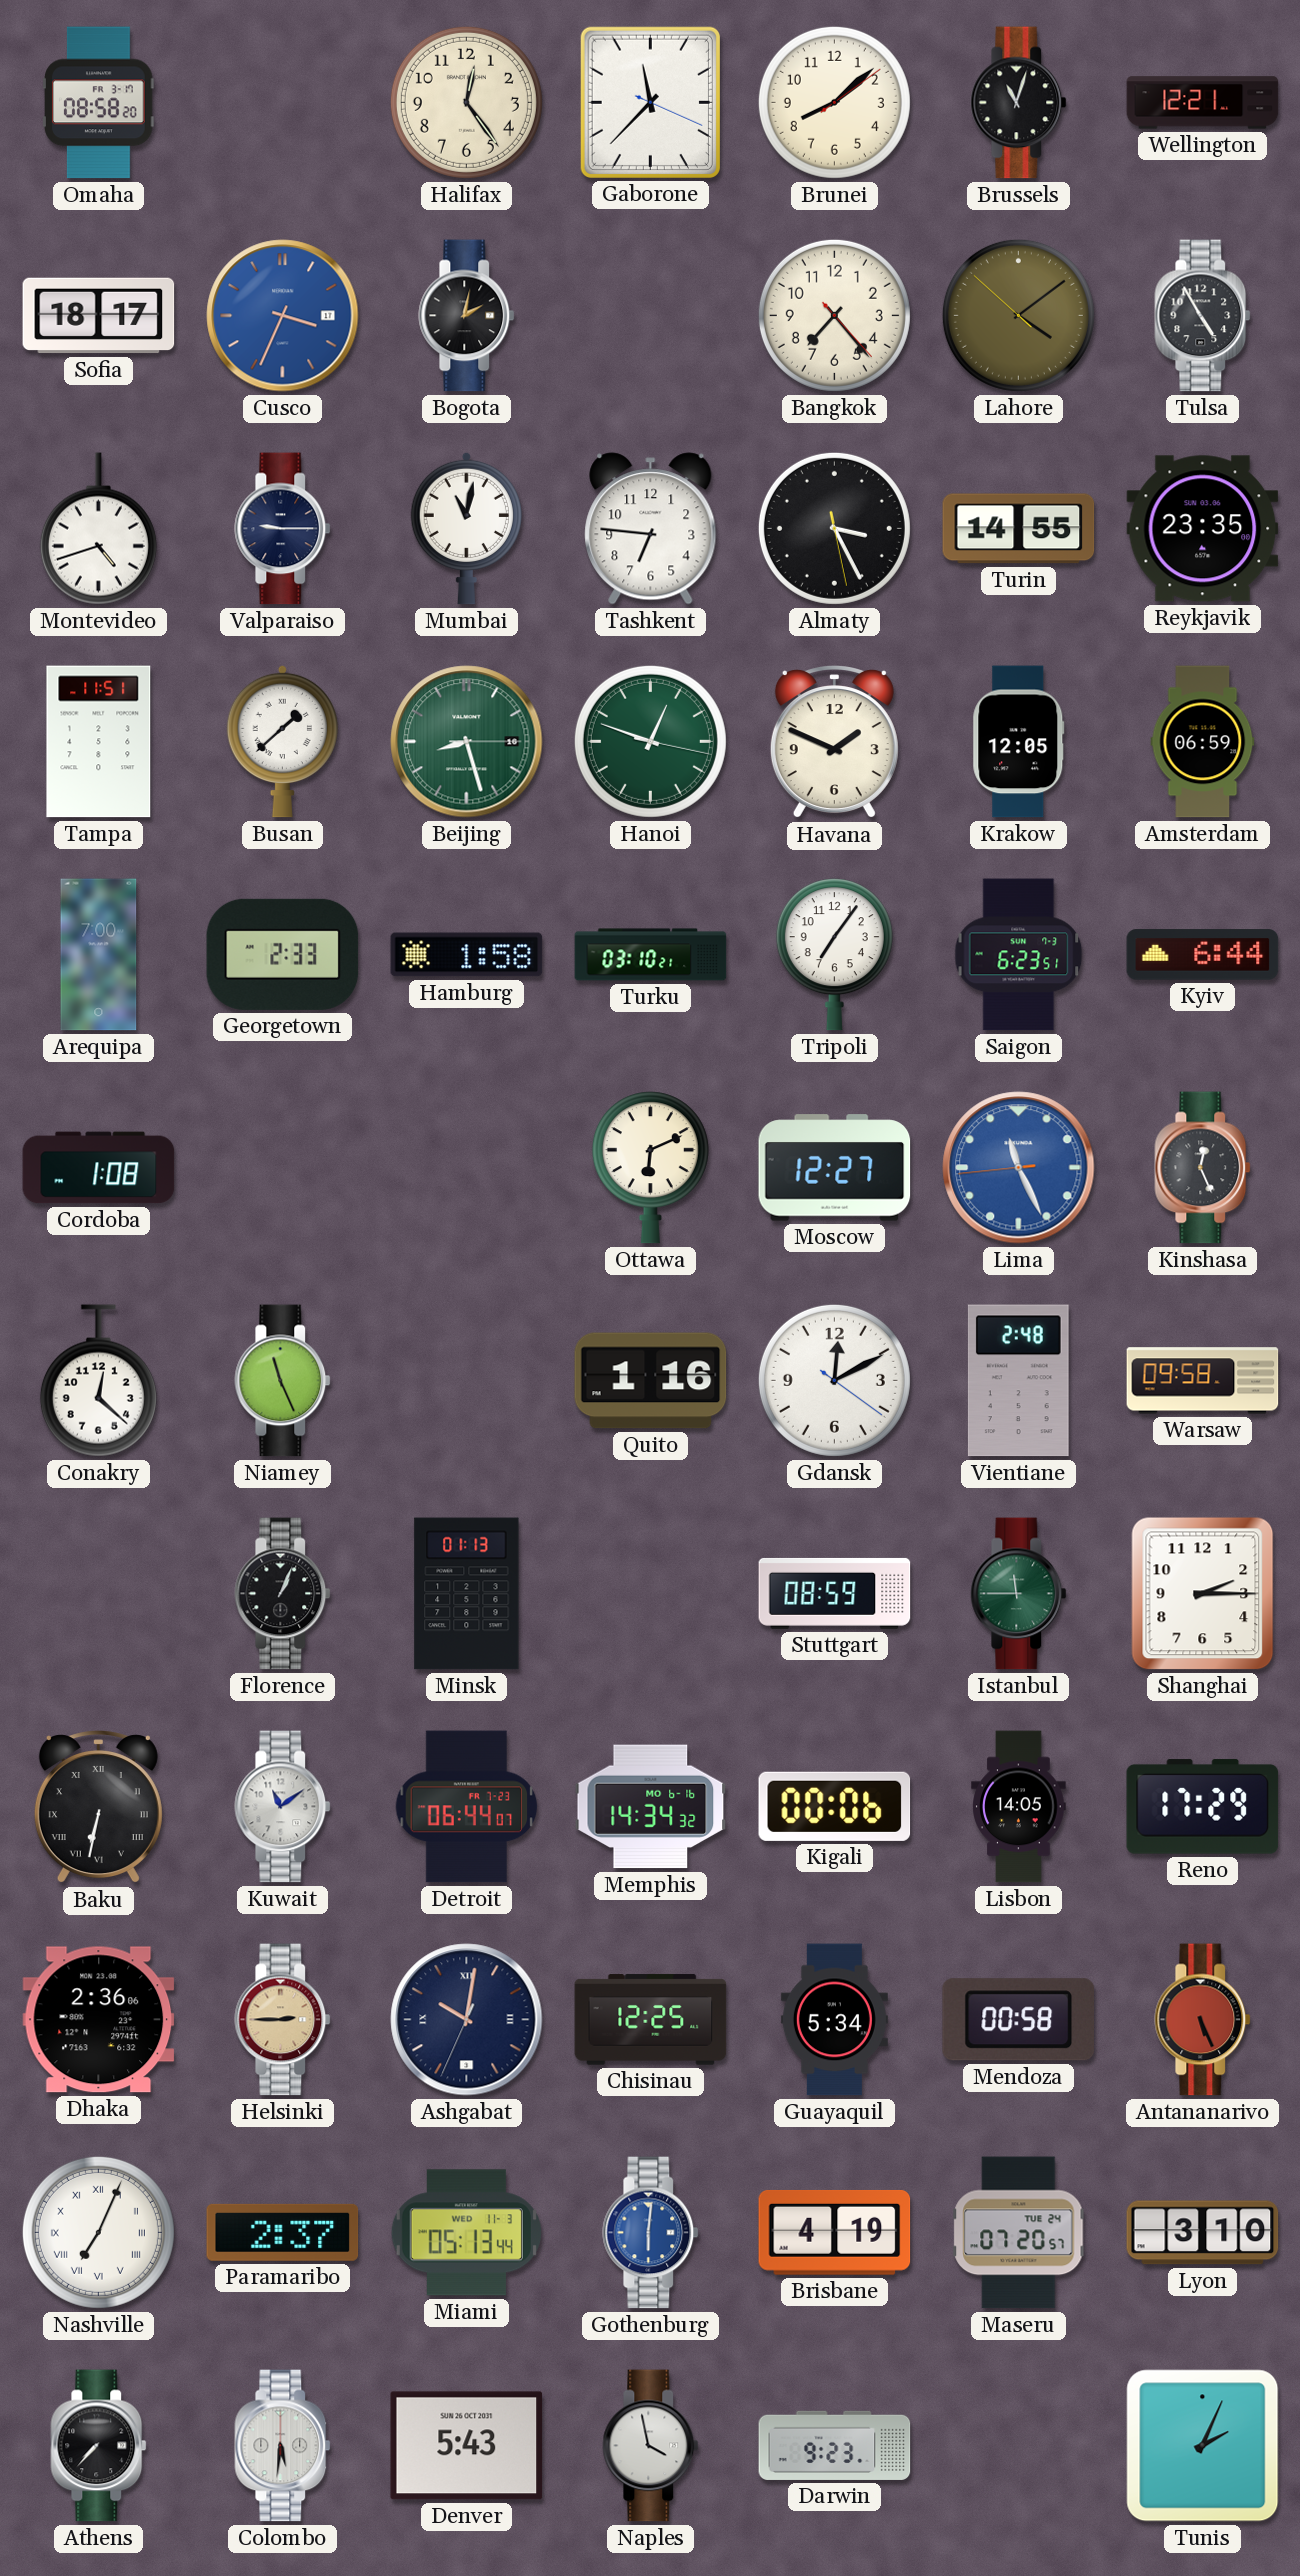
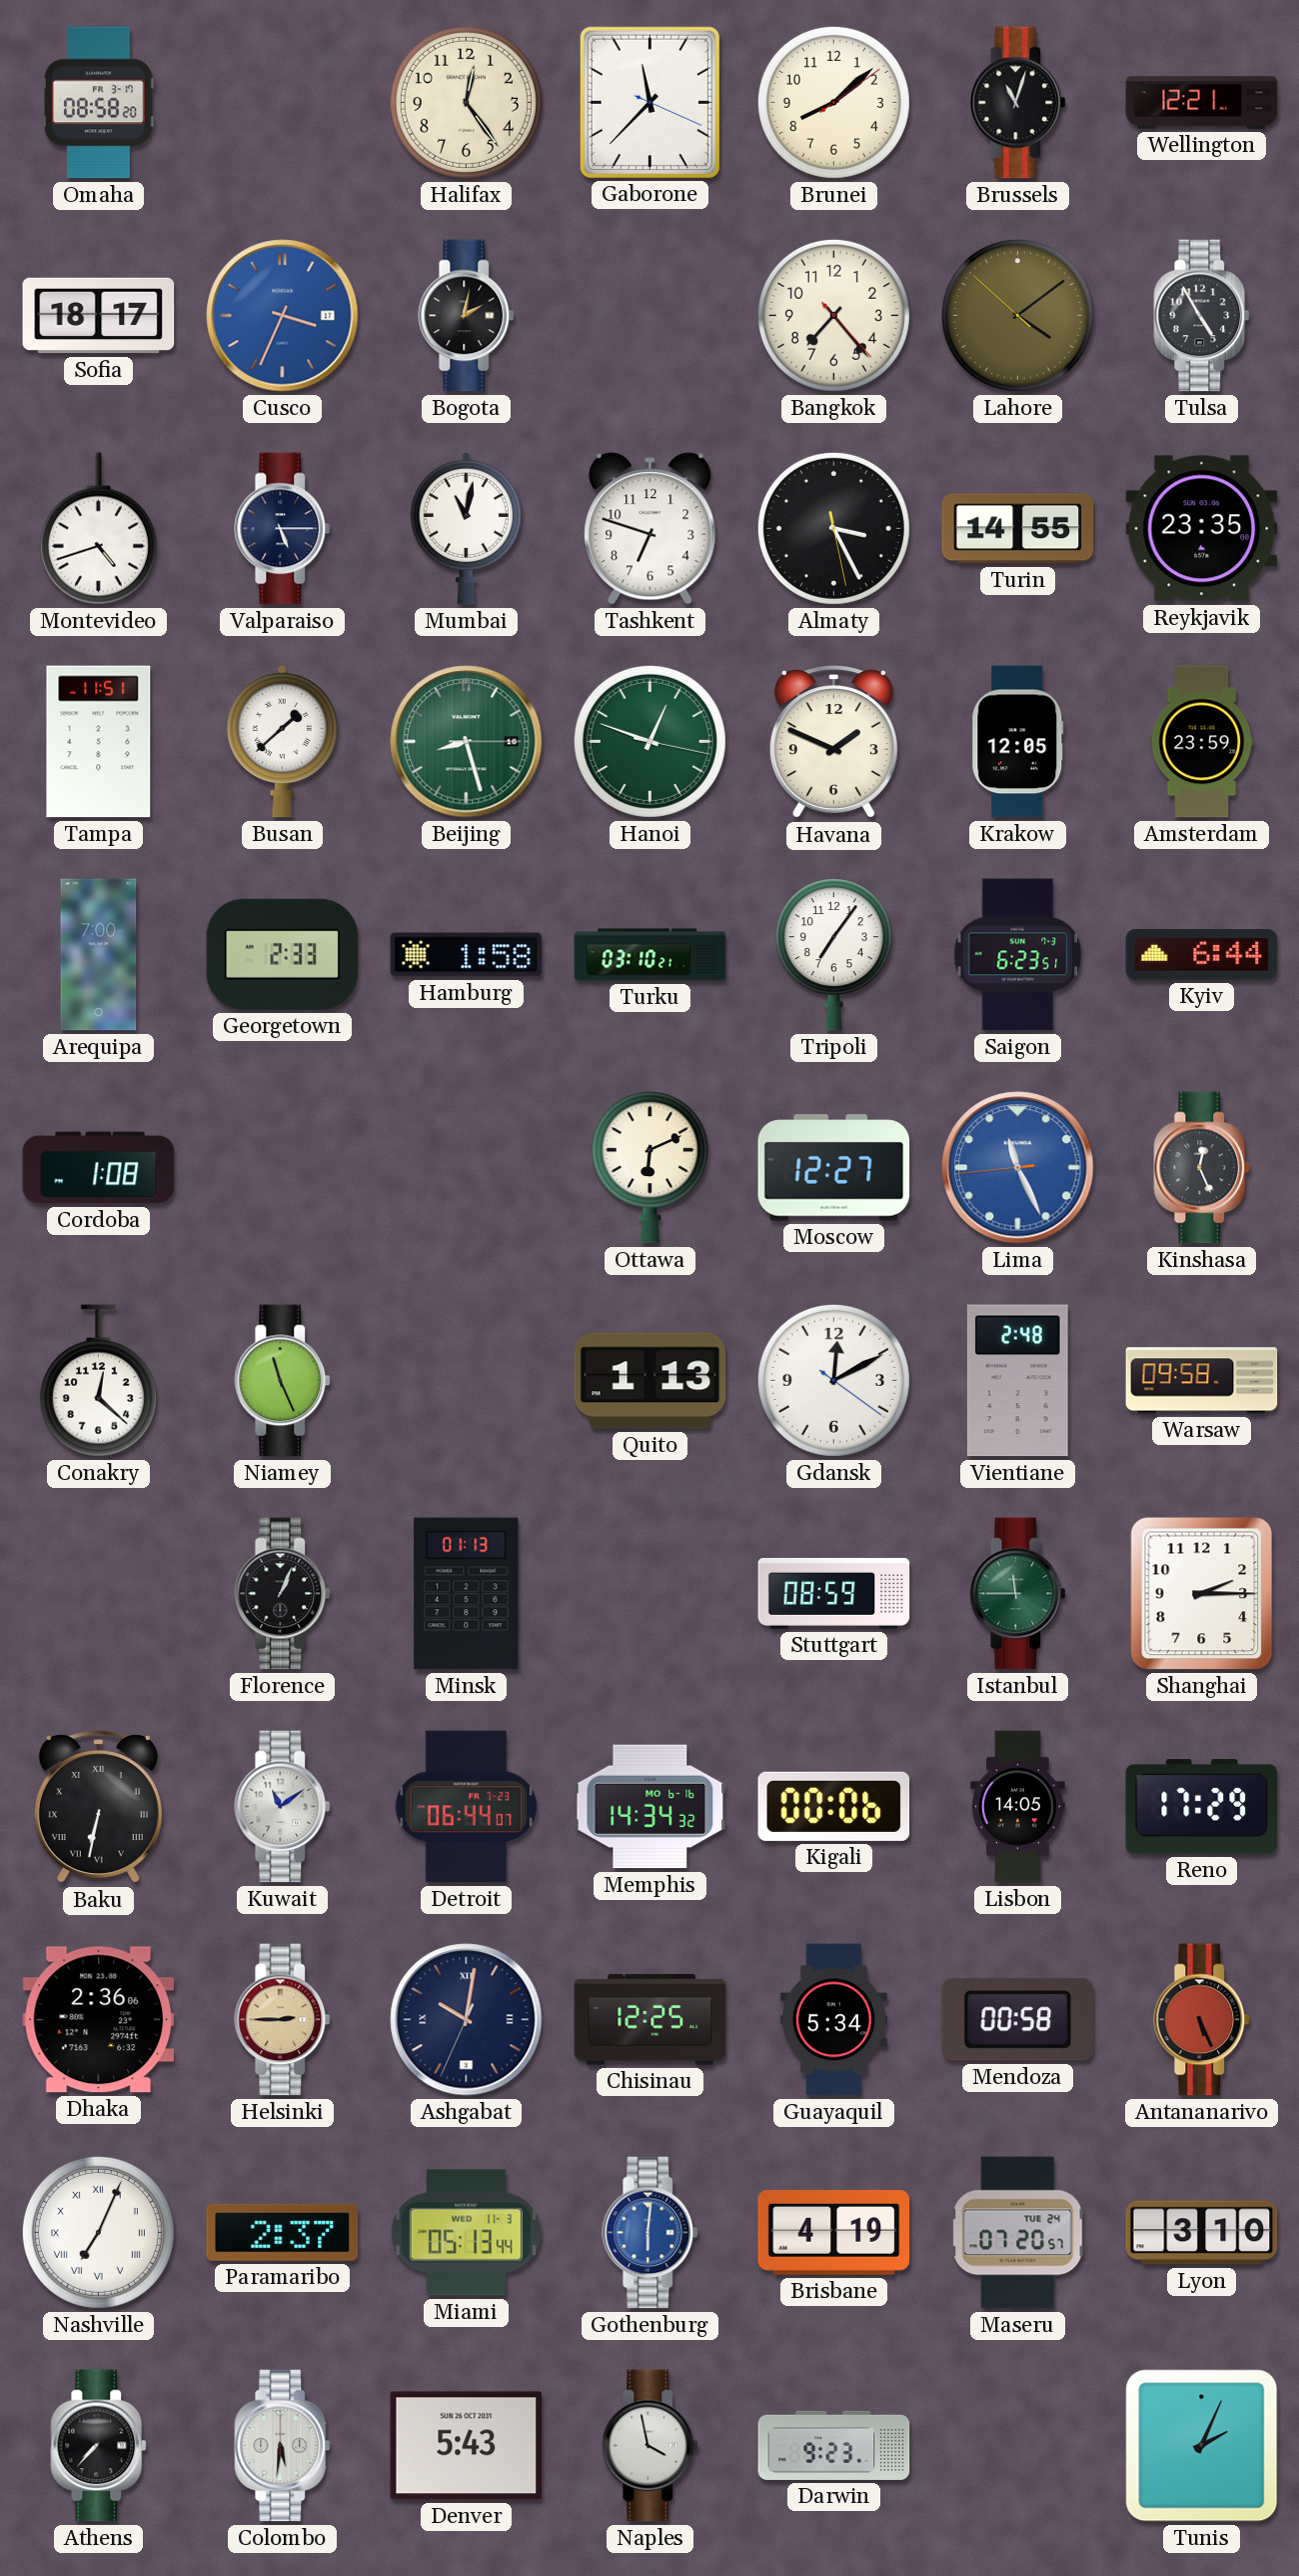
Valparaiso: 9:15 -> 5:15
Tashkent: 6:46 -> 6:48
Amsterdam: 06:59 -> 23:59
Quito: 1:16 -> 1:13
